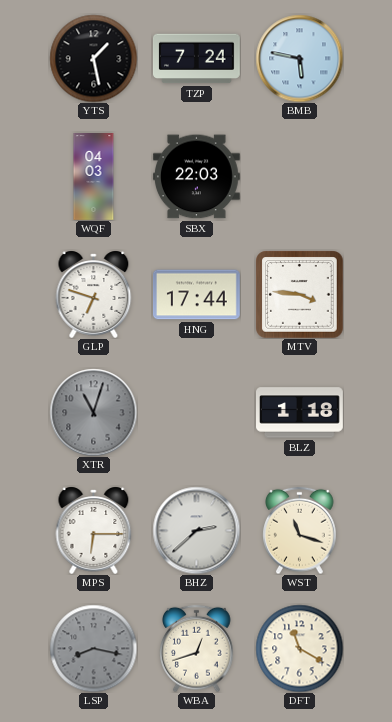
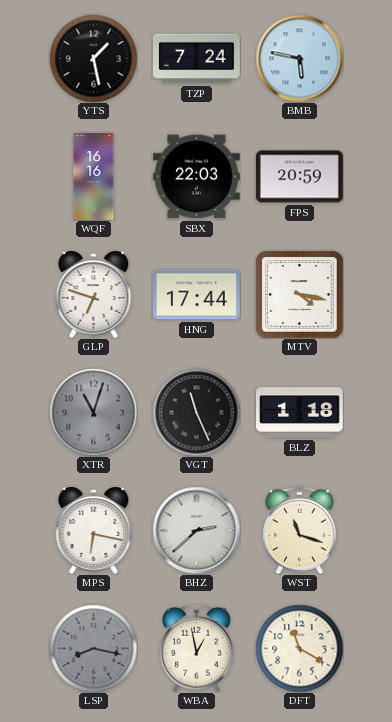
WQF: 04:03 -> 16:16
FPS: none -> 20:59
MTV: 3:46 -> 4:17
VGT: none -> 11:26
MPS: 6:15 -> 6:17
WBA: 12:42 -> 12:58
